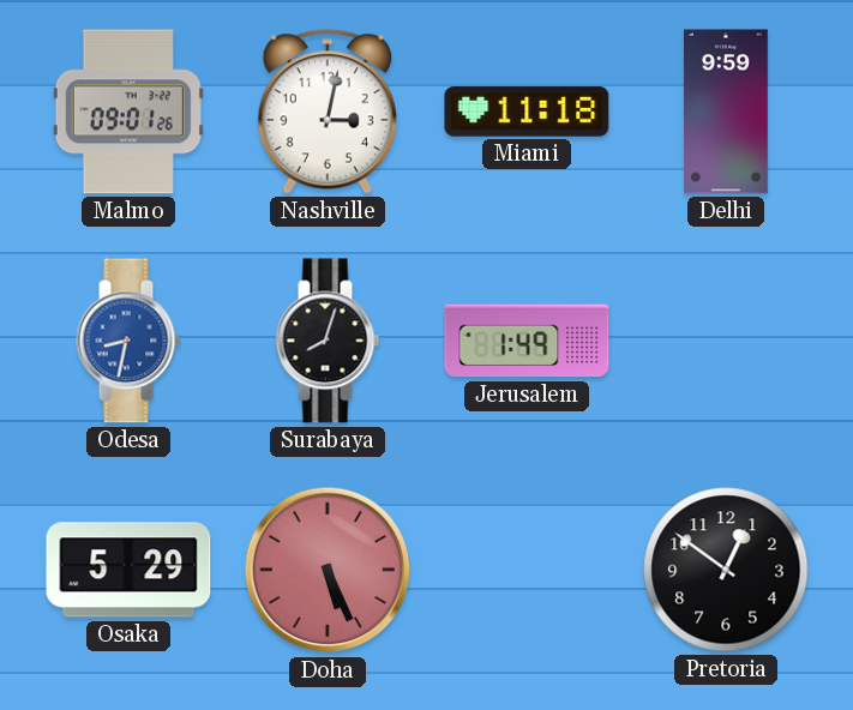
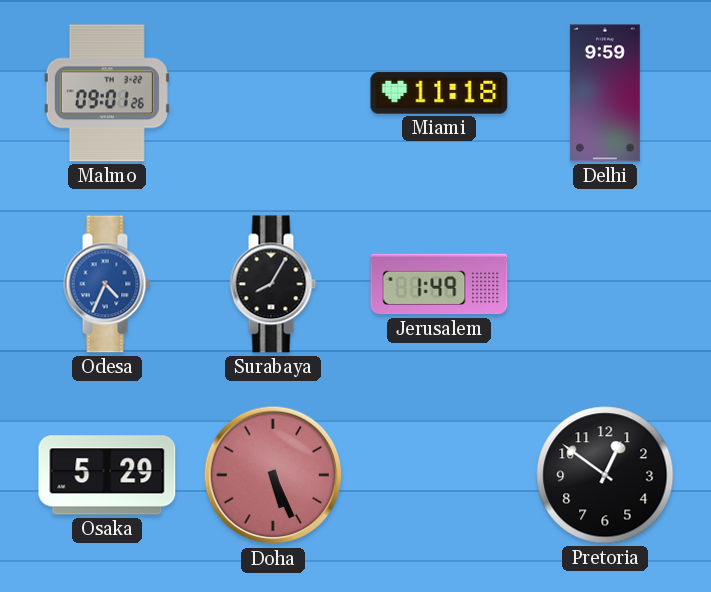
Nashville: 3:02 -> none
Odesa: 8:32 -> 4:34
Surabaya: 8:03 -> 8:05
